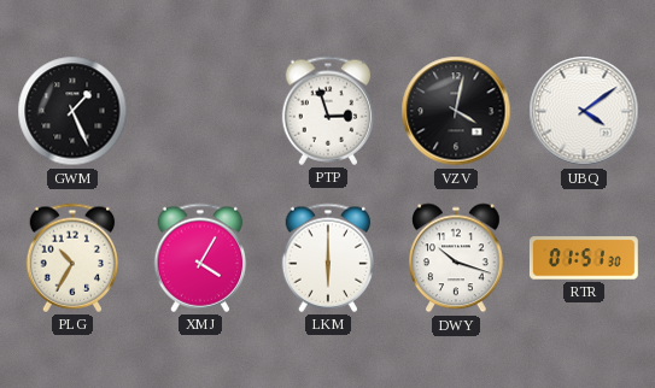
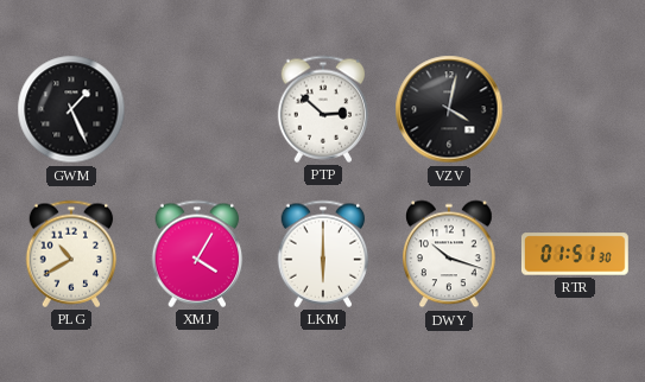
PTP: 2:57 -> 2:52
UBQ: 4:09 -> none
PLG: 10:35 -> 10:40
